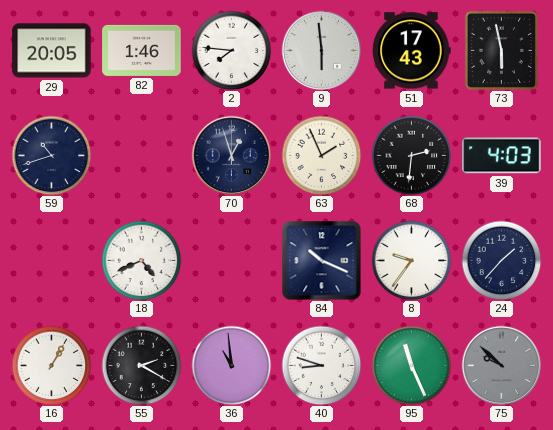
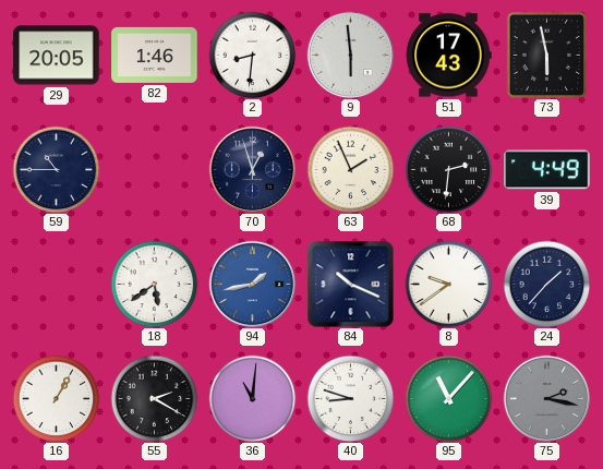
2: 7:46 -> 8:31
59: 10:42 -> 10:45
39: 4:03 -> 4:49
18: 4:41 -> 5:39
94: none -> 1:43
8: 9:36 -> 9:39
36: 10:59 -> 11:01
95: 11:26 -> 11:07
75: 9:52 -> 2:17
